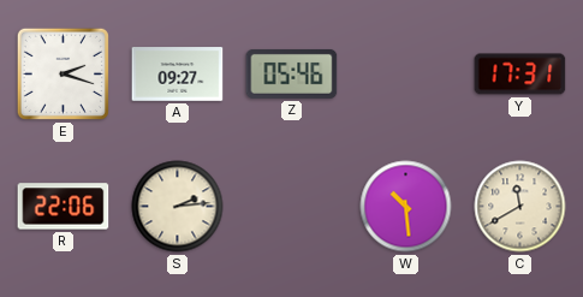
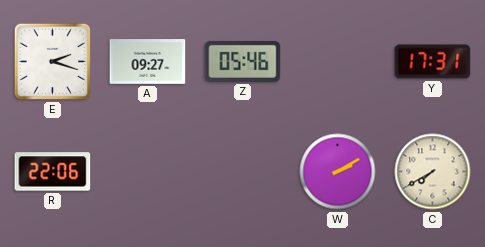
S: 2:14 -> none
W: 10:29 -> 2:10
C: 11:40 -> 7:40
